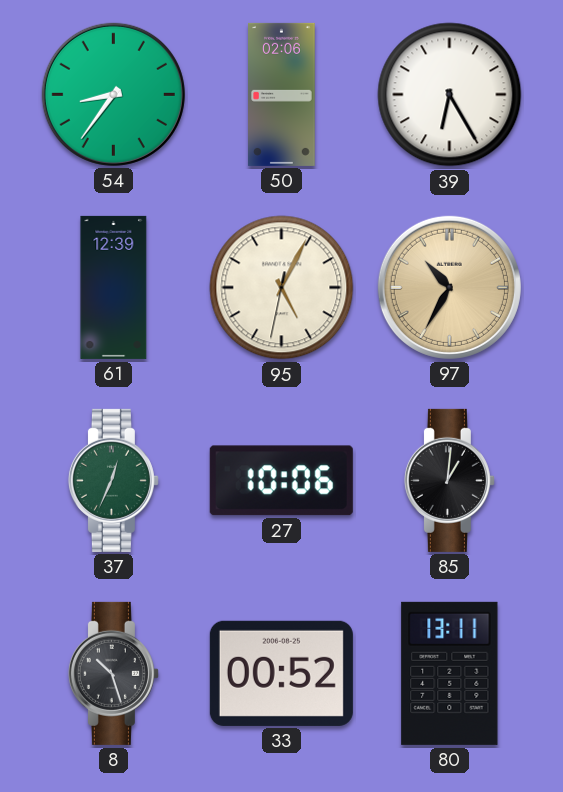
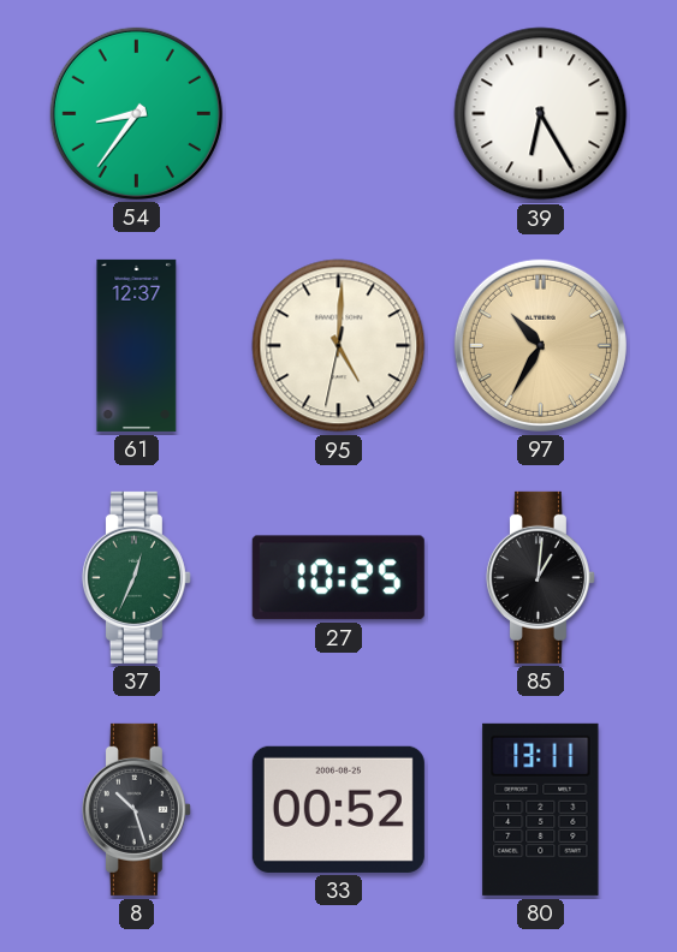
50: 02:06 -> none
61: 12:39 -> 12:37
95: 5:04 -> 5:00
27: 10:06 -> 10:25
